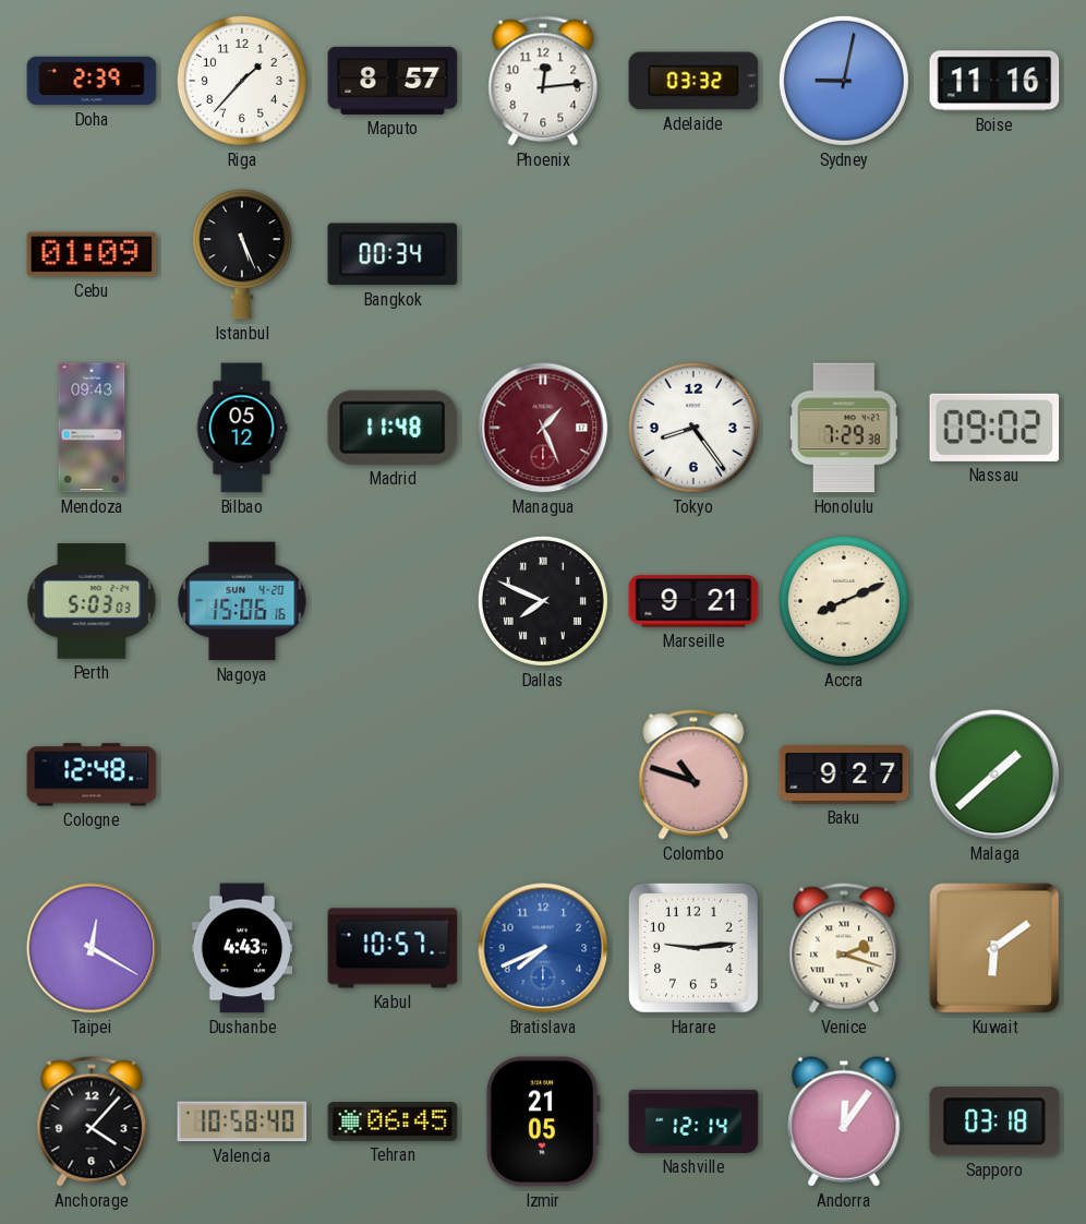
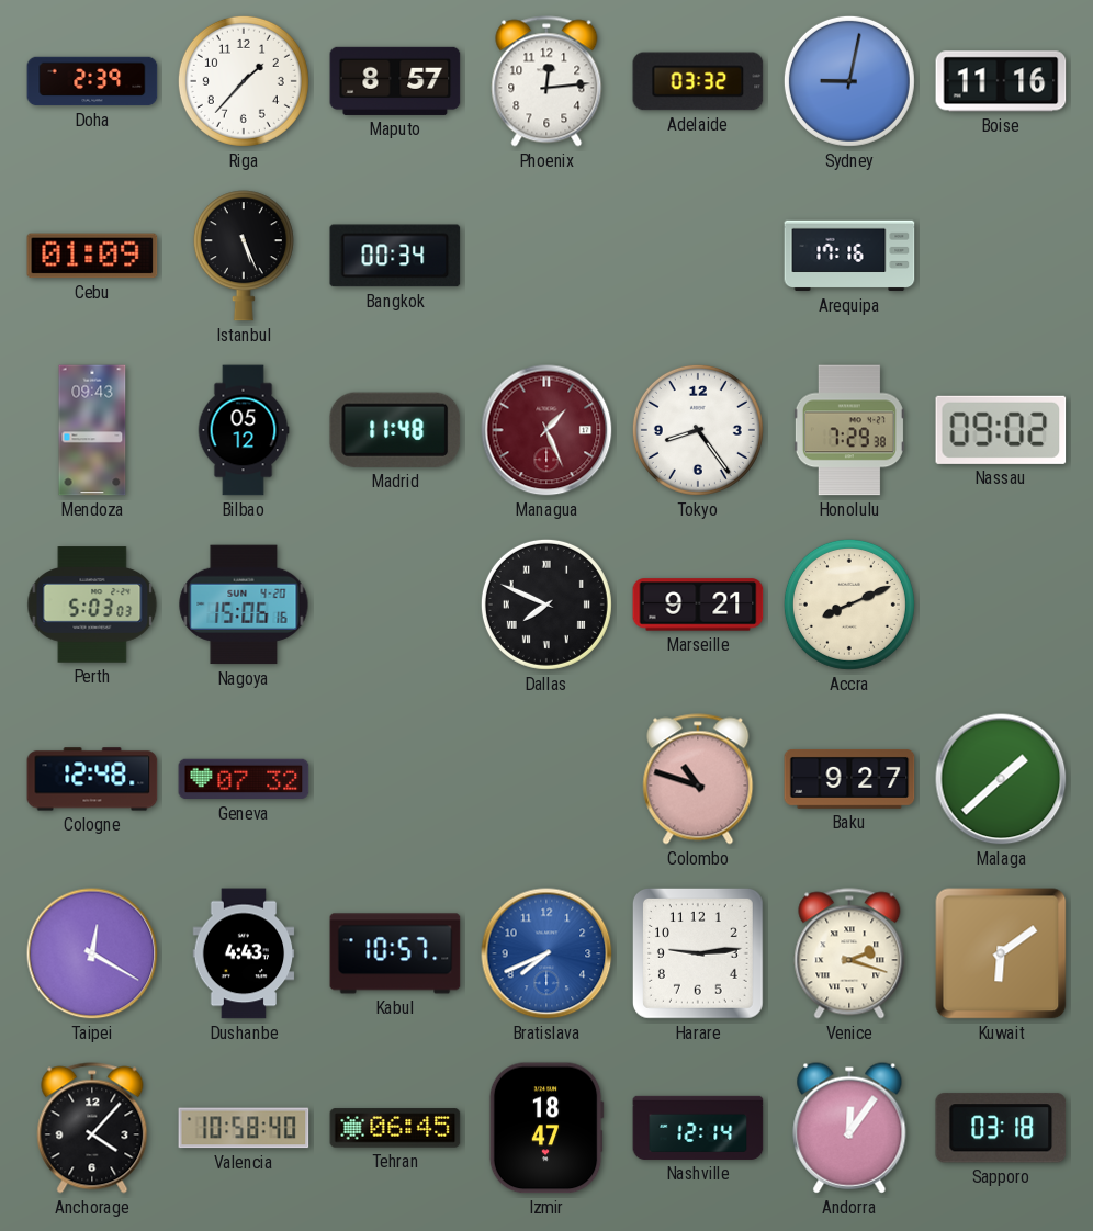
Arequipa: none -> 17:16
Geneva: none -> 07:32
Izmir: 21:05 -> 18:47
